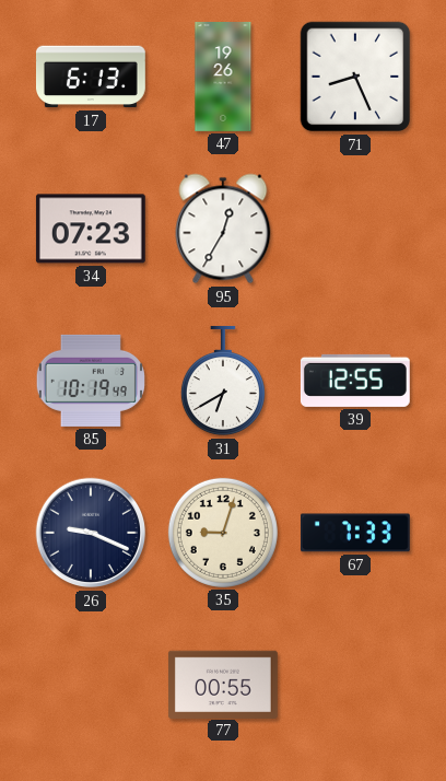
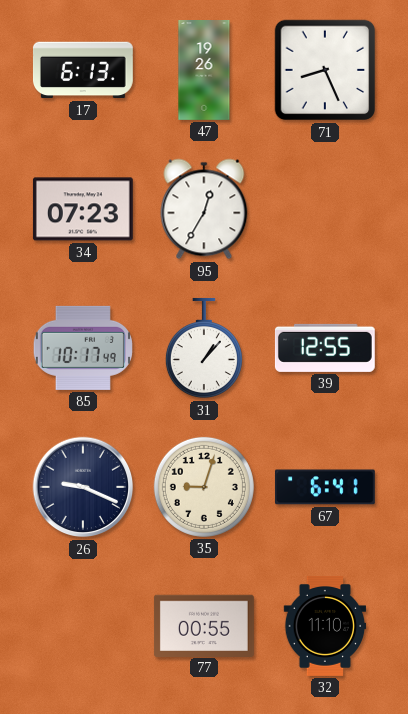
85: 10:19 -> 10:17
31: 6:40 -> 1:07
67: 7:33 -> 6:41
32: none -> 11:10
